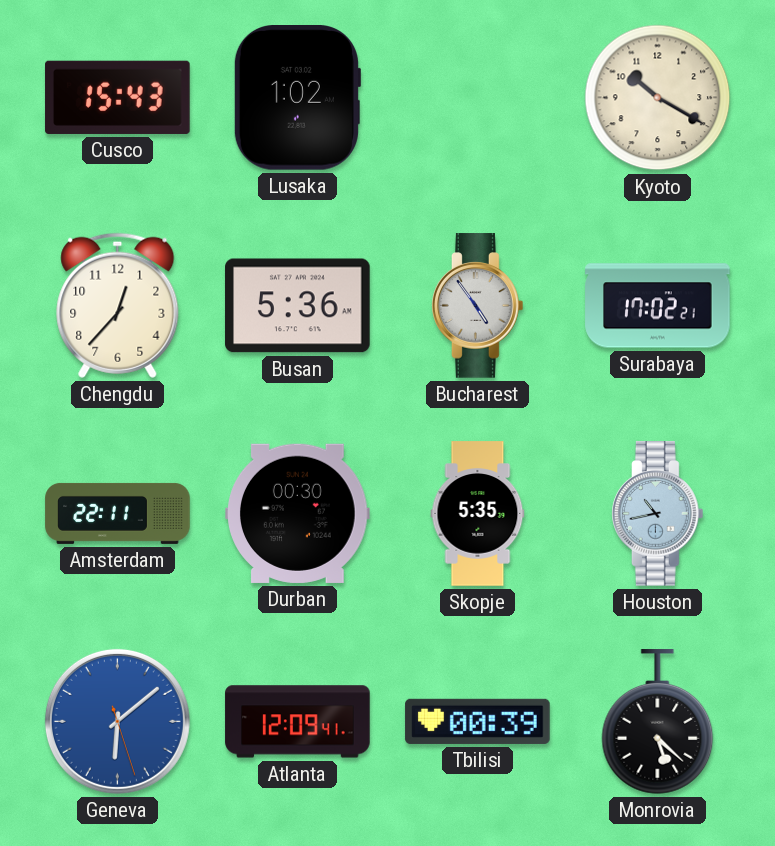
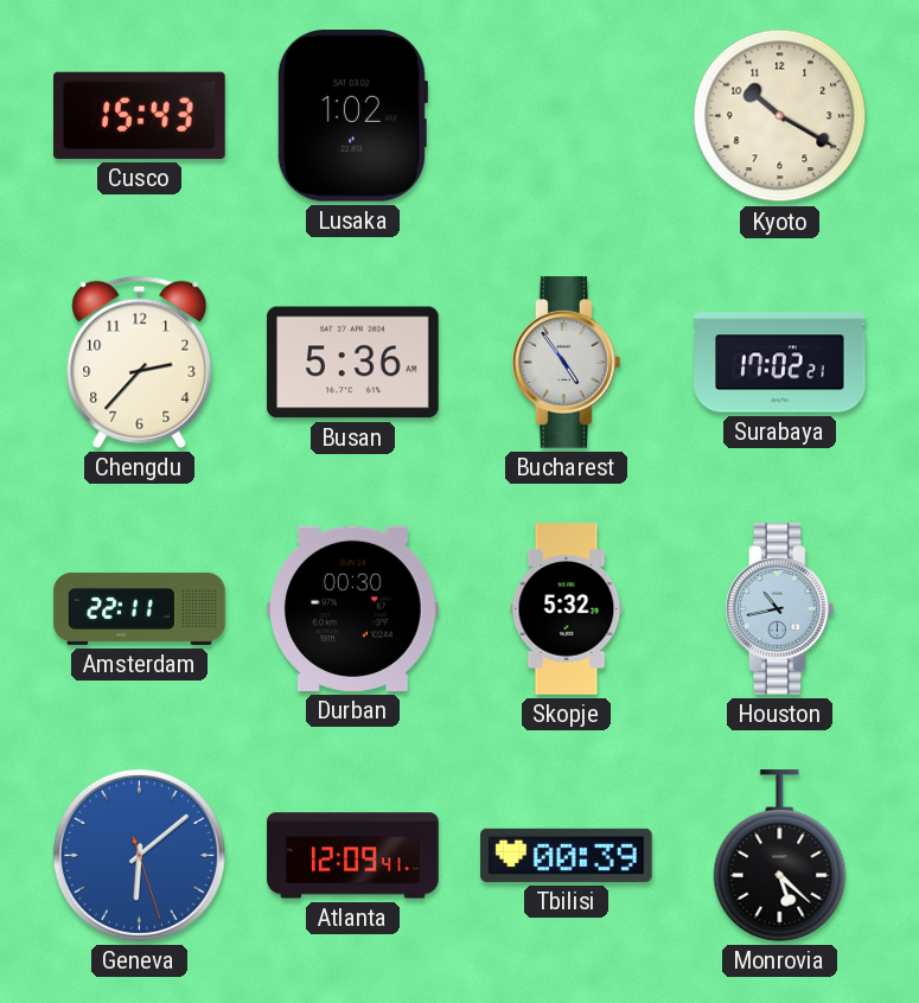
Chengdu: 12:37 -> 2:37
Skopje: 5:35 -> 5:32
